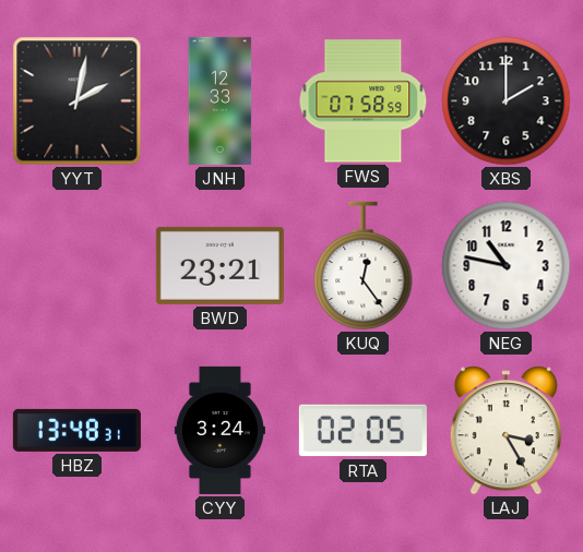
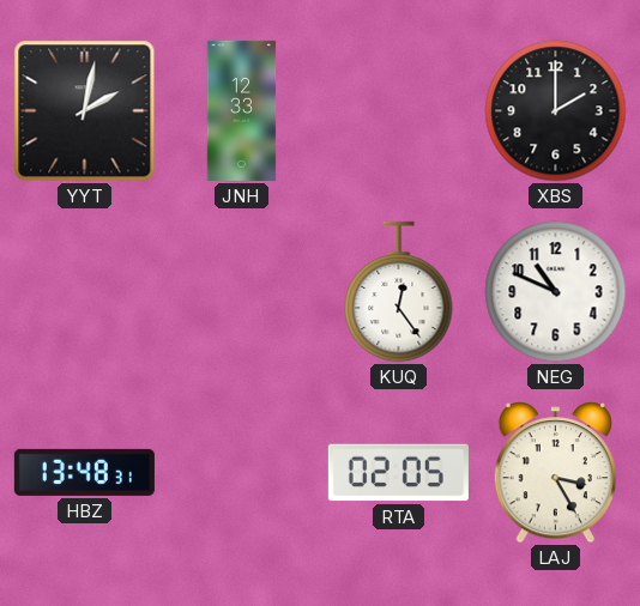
FWS: 07:58 -> none
BWD: 23:21 -> none
NEG: 10:47 -> 10:49
CYY: 3:24 -> none
